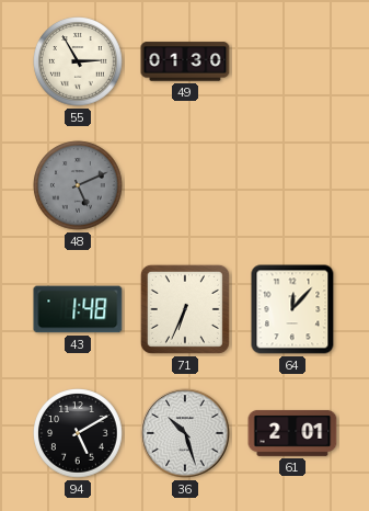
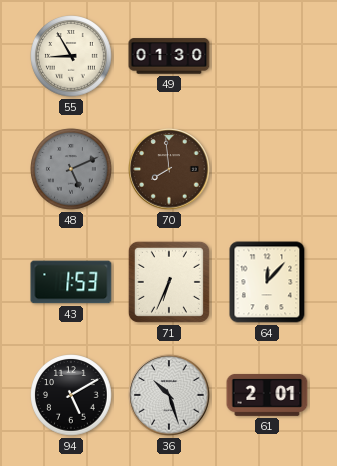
55: 2:55 -> 8:55
70: none -> 7:59
43: 1:48 -> 1:53
